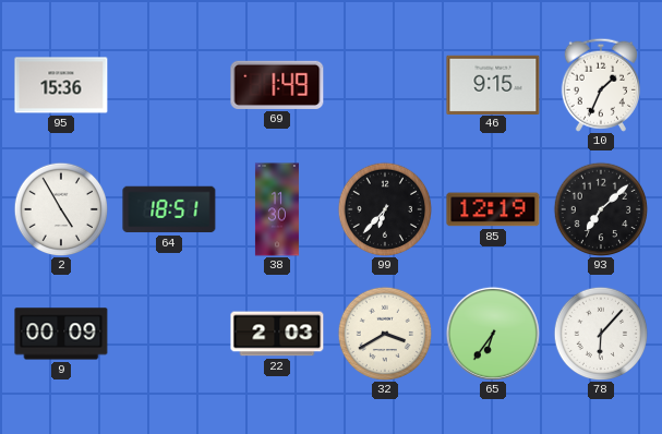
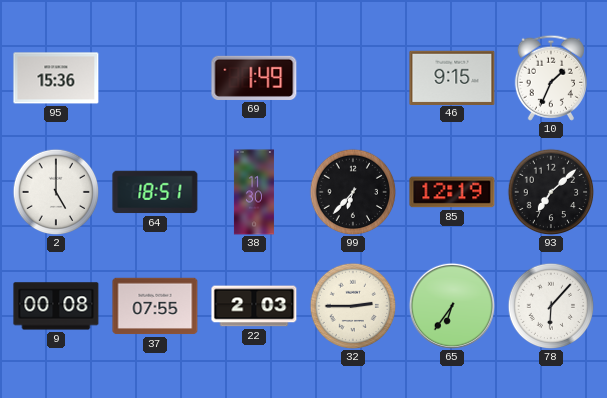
2: 4:55 -> 5:00
9: 00:09 -> 00:08
37: none -> 07:55
32: 3:40 -> 2:45
